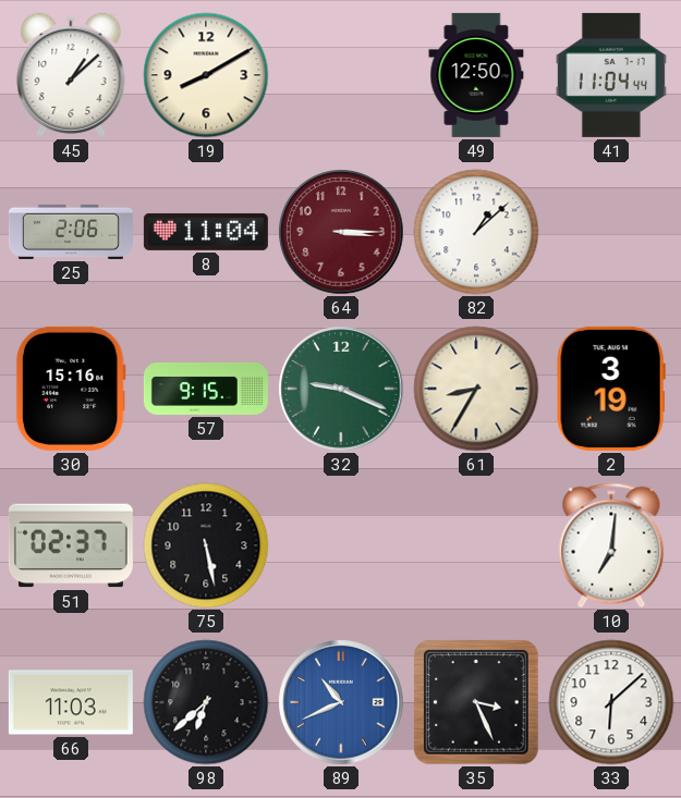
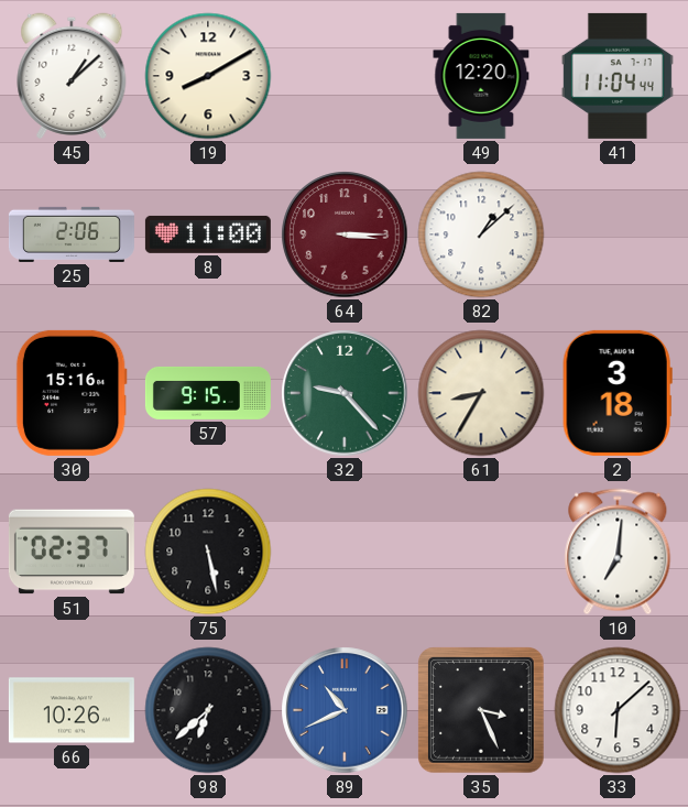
49: 12:50 -> 12:20
8: 11:04 -> 11:00
32: 9:19 -> 9:23
2: 3:19 -> 3:18
66: 11:03 -> 10:26
